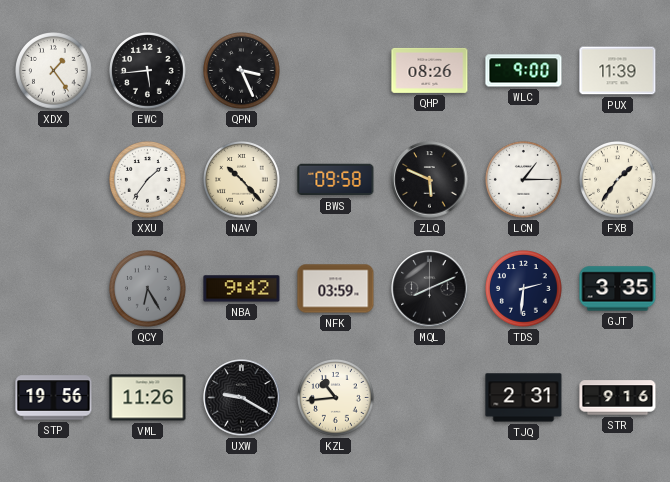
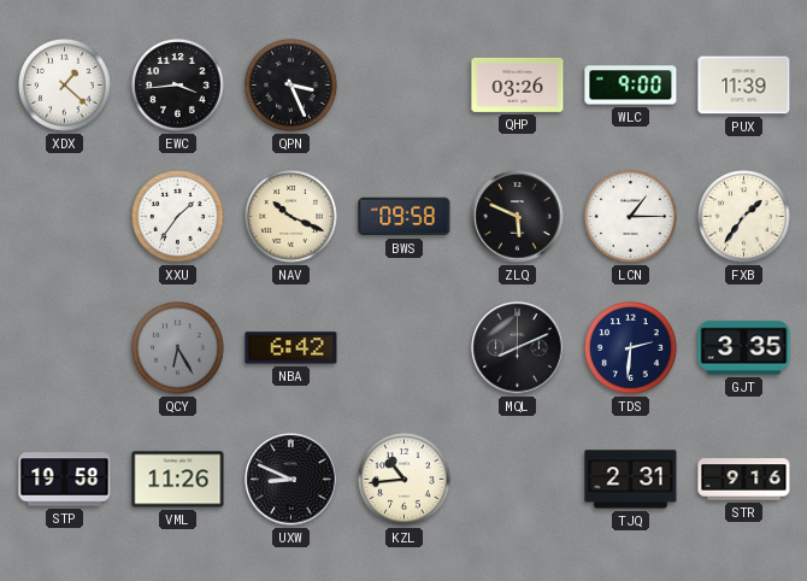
XDX: 1:24 -> 1:22
EWC: 5:44 -> 3:44
QHP: 08:26 -> 03:26
NAV: 10:23 -> 10:19
NBA: 9:42 -> 6:42
NFK: 03:59 -> none
STP: 19:56 -> 19:58
UXW: 9:20 -> 8:49
